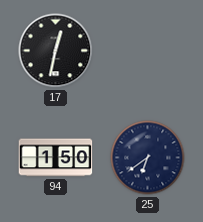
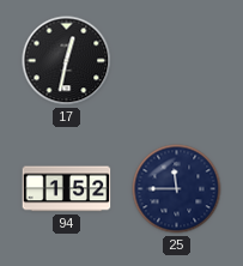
94: 1:50 -> 1:52
25: 6:39 -> 11:45
